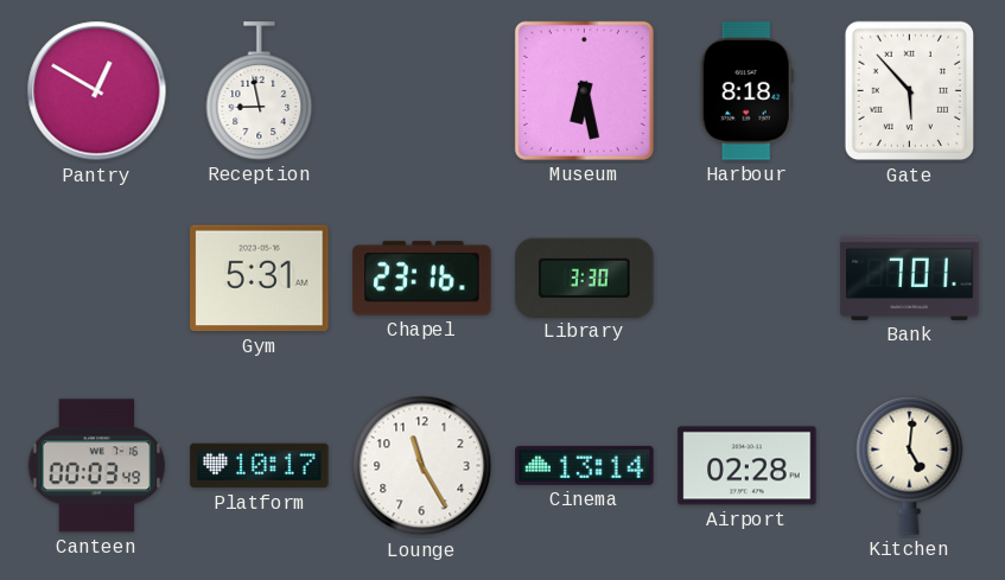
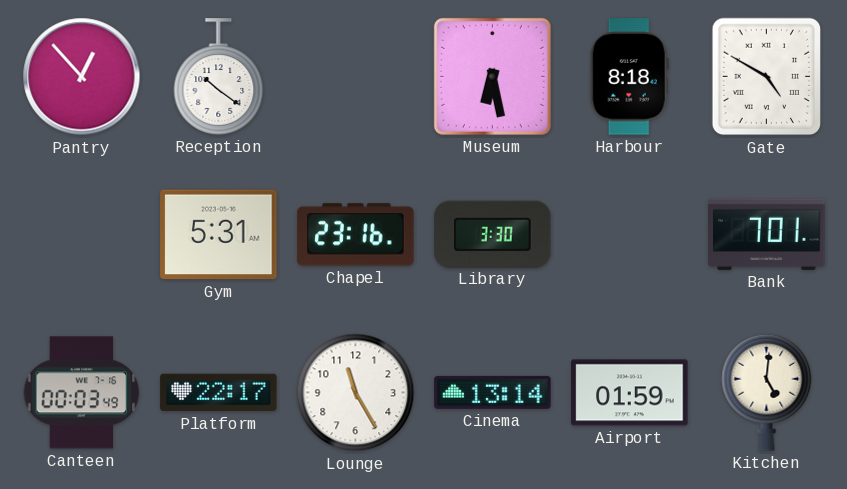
Pantry: 12:50 -> 12:53
Reception: 8:58 -> 10:21
Gate: 5:53 -> 4:50
Platform: 10:17 -> 22:17
Airport: 02:28 -> 01:59
